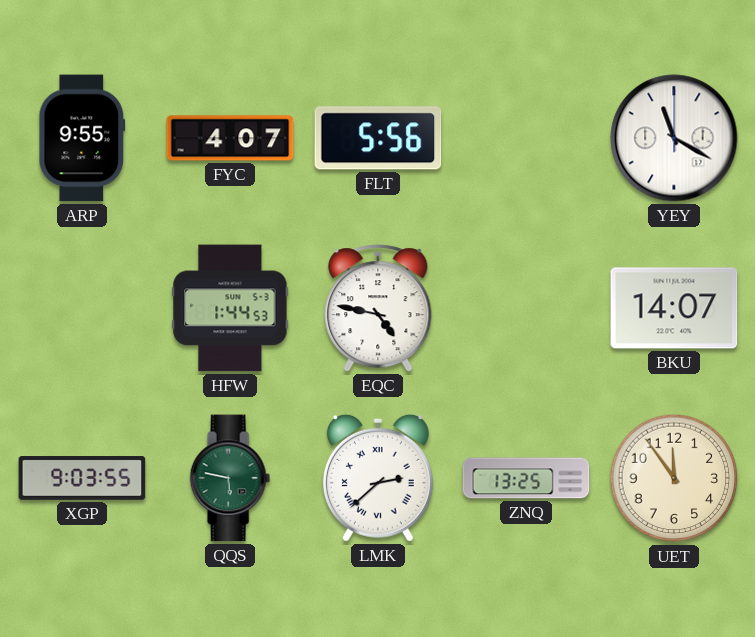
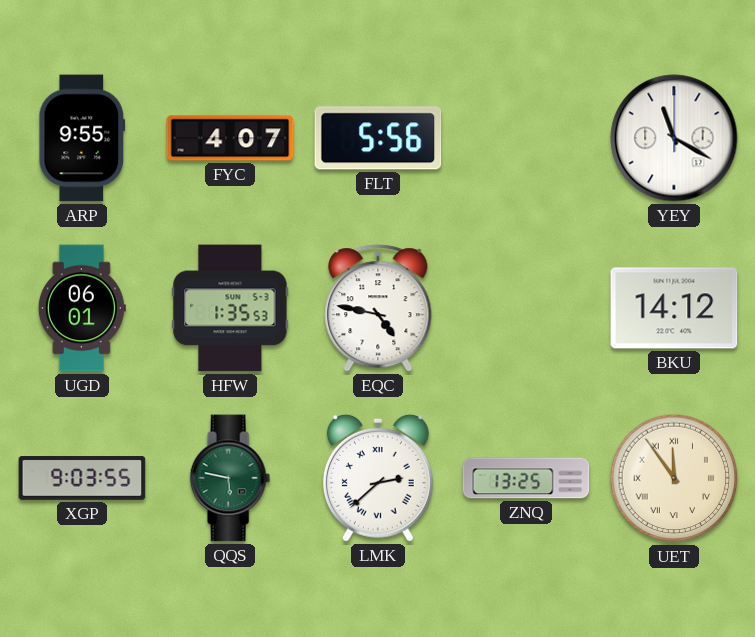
UGD: none -> 06:01
HFW: 1:44 -> 1:35
BKU: 14:07 -> 14:12
UET numerals: Arabic -> Roman
